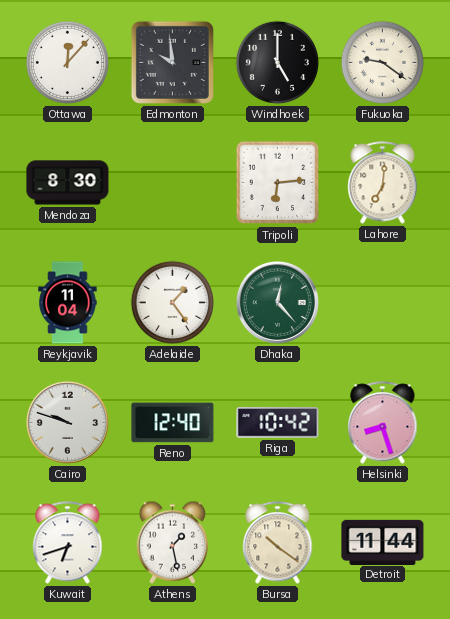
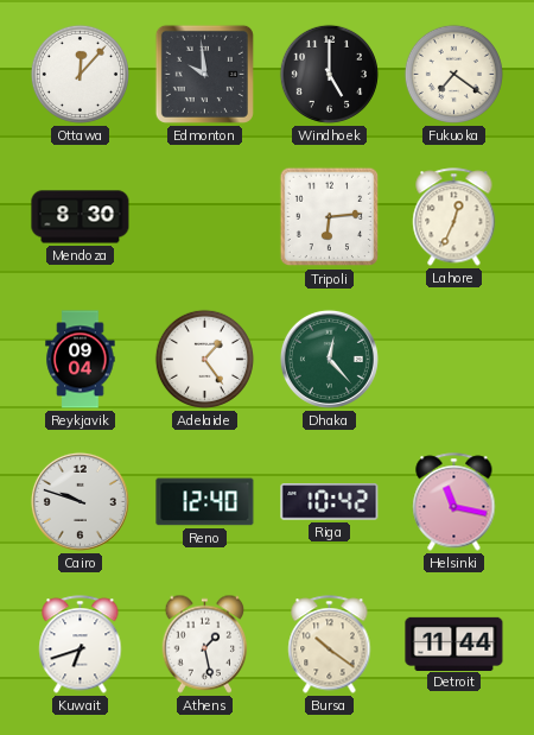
Fukuoka: 9:21 -> 7:21
Lahore: 7:01 -> 12:34
Reykjavik: 11:04 -> 09:04
Helsinki: 8:27 -> 11:17
